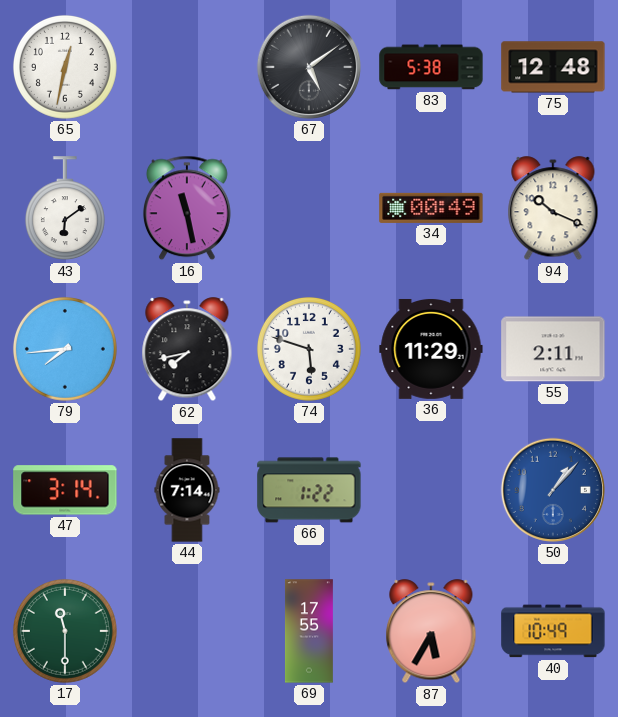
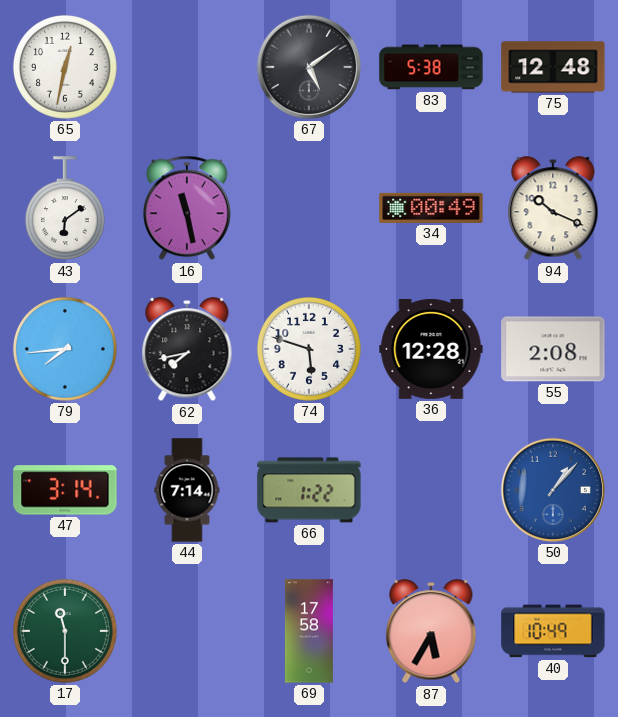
36: 11:29 -> 12:28
55: 2:11 -> 2:08
69: 17:55 -> 17:58
